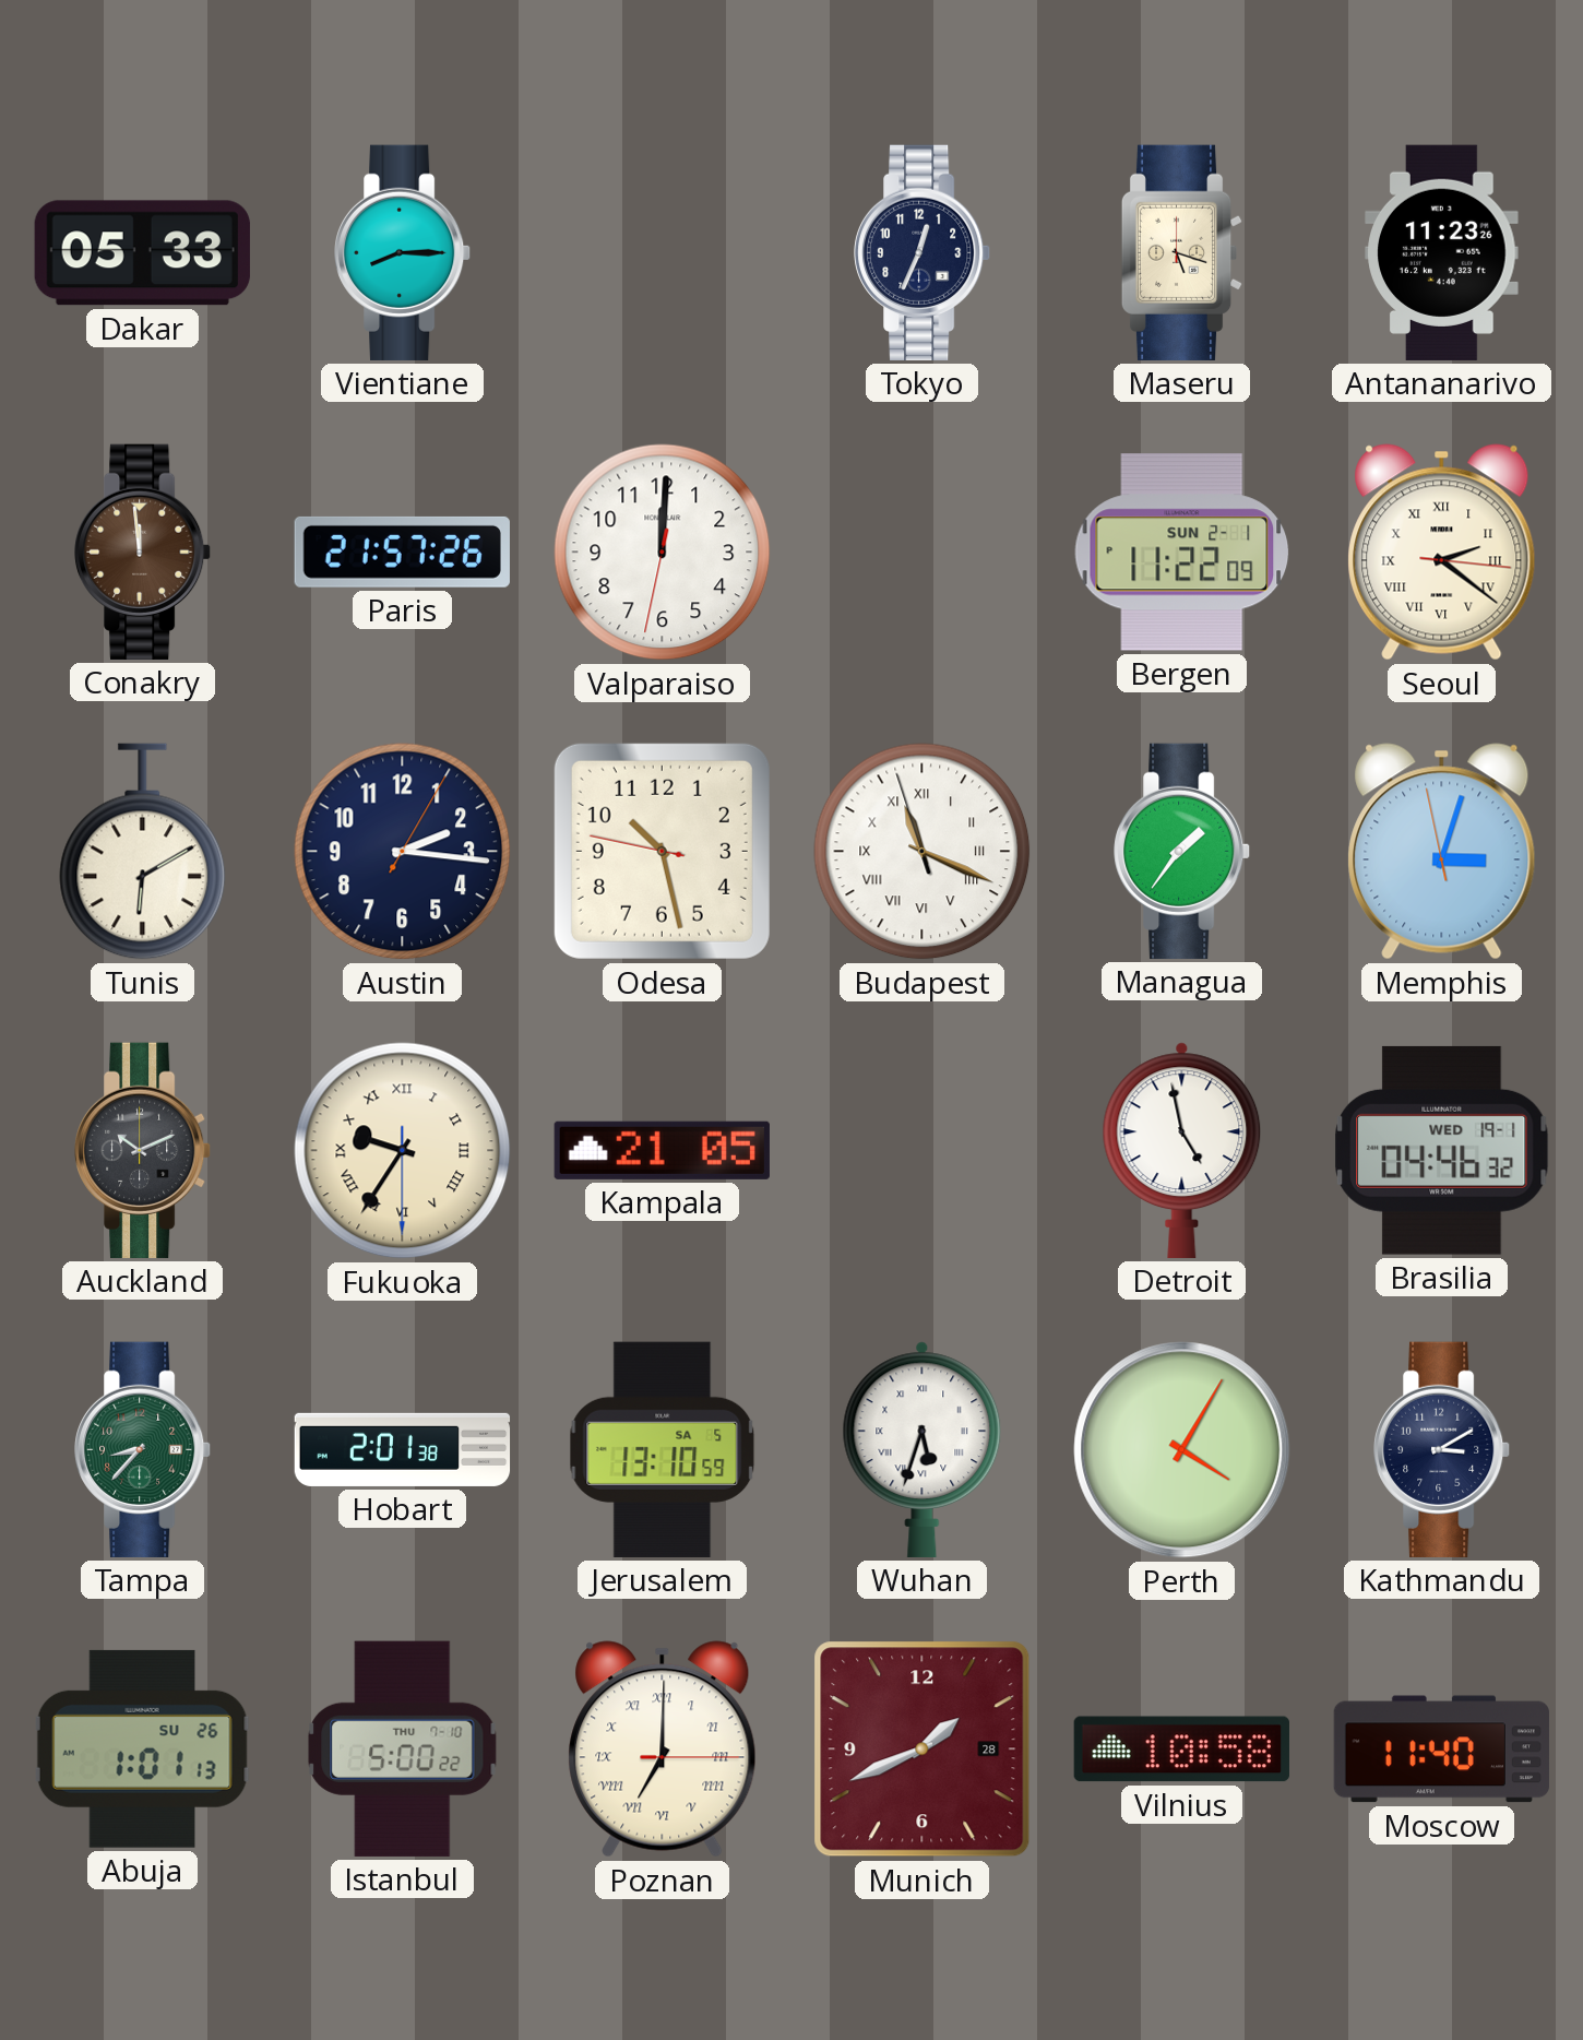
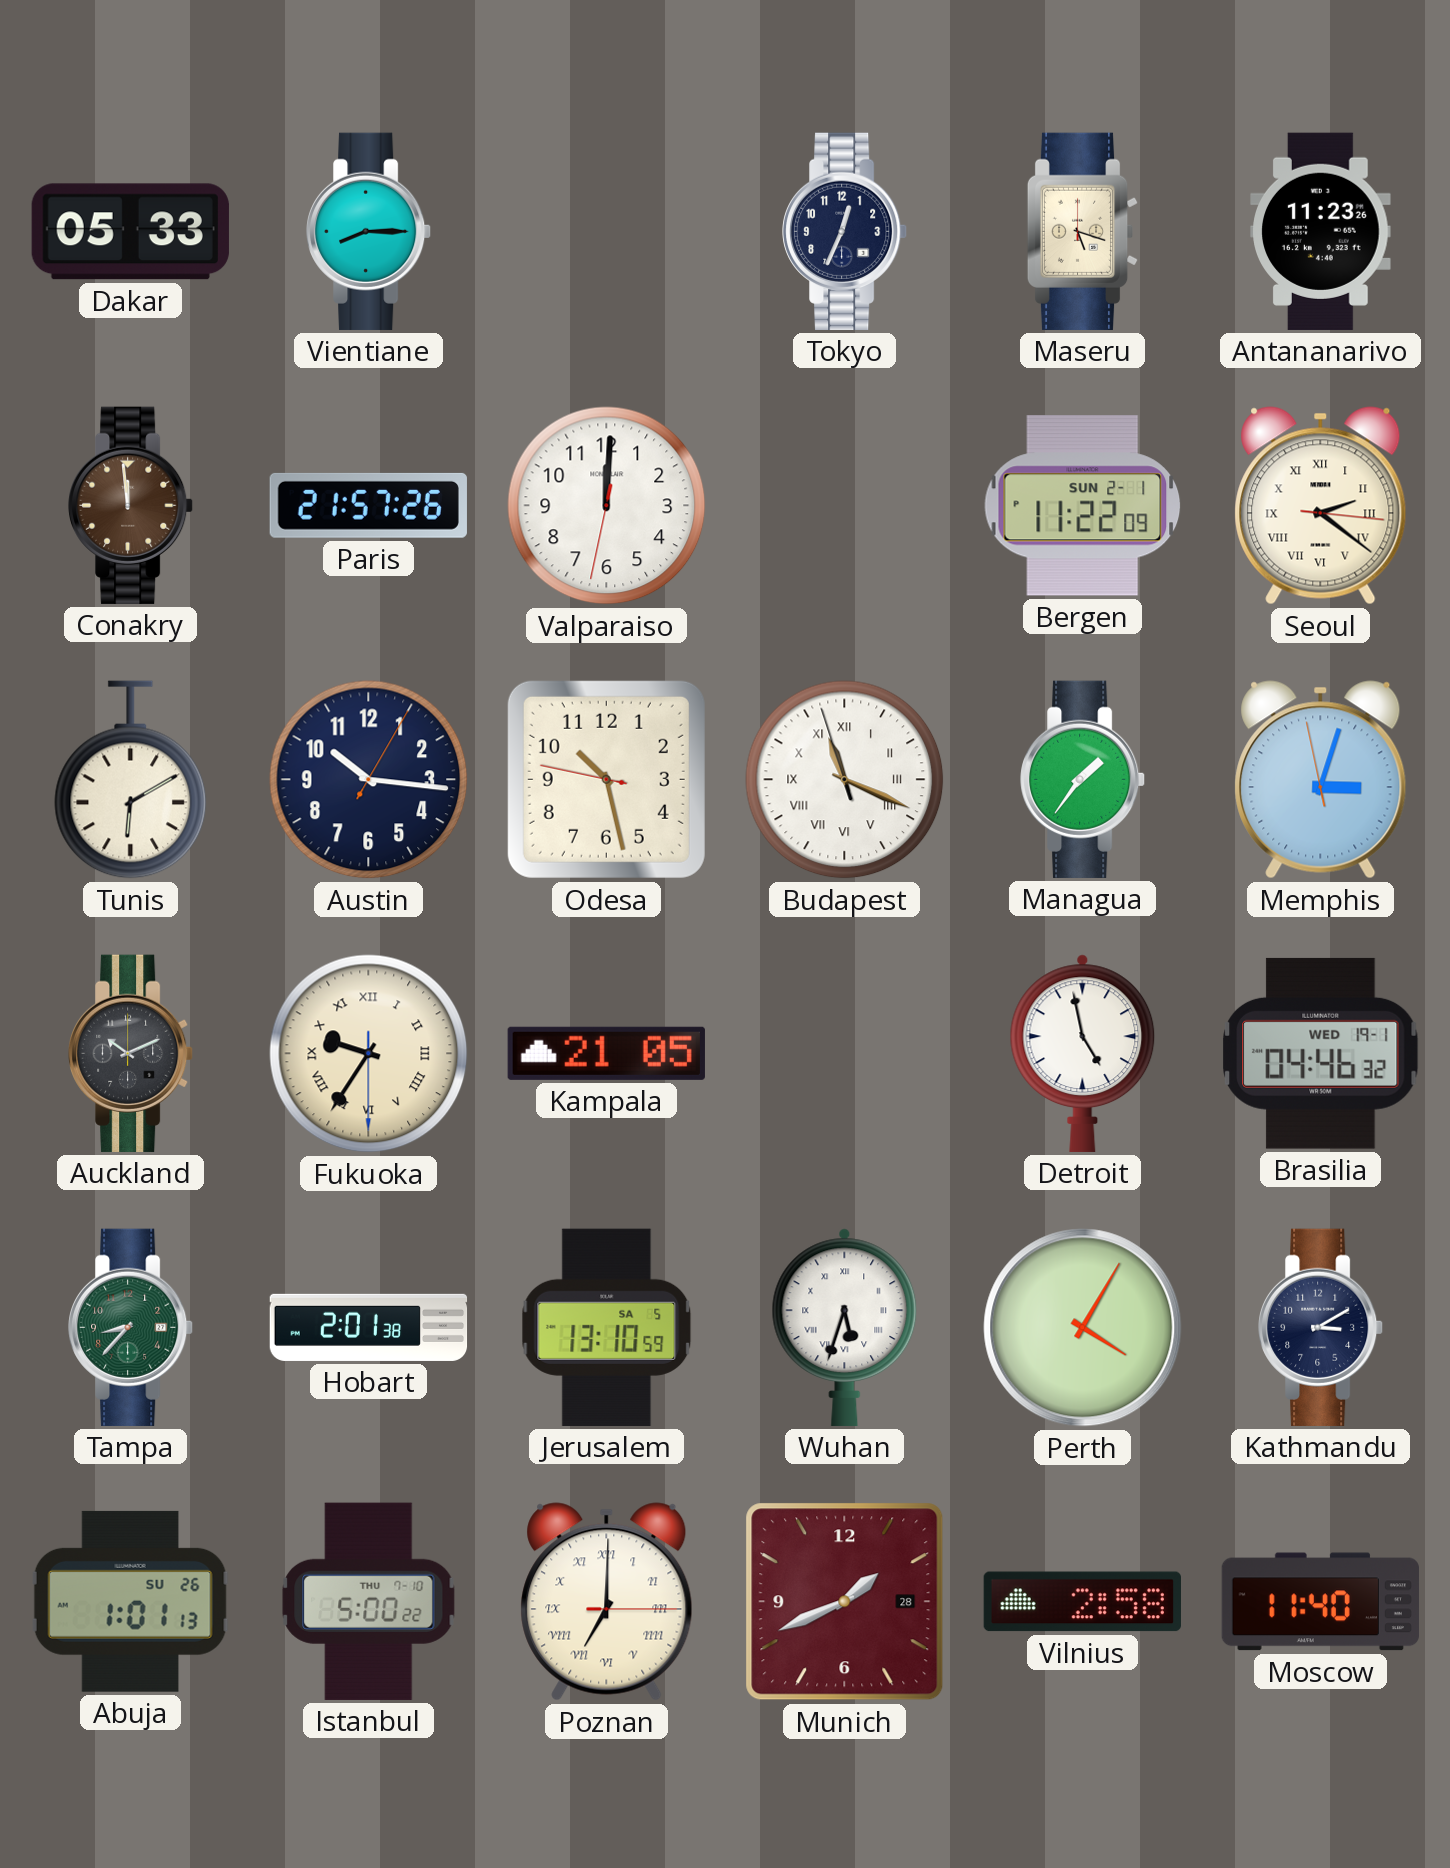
Austin: 2:16 -> 10:16
Vilnius: 10:58 -> 2:58
